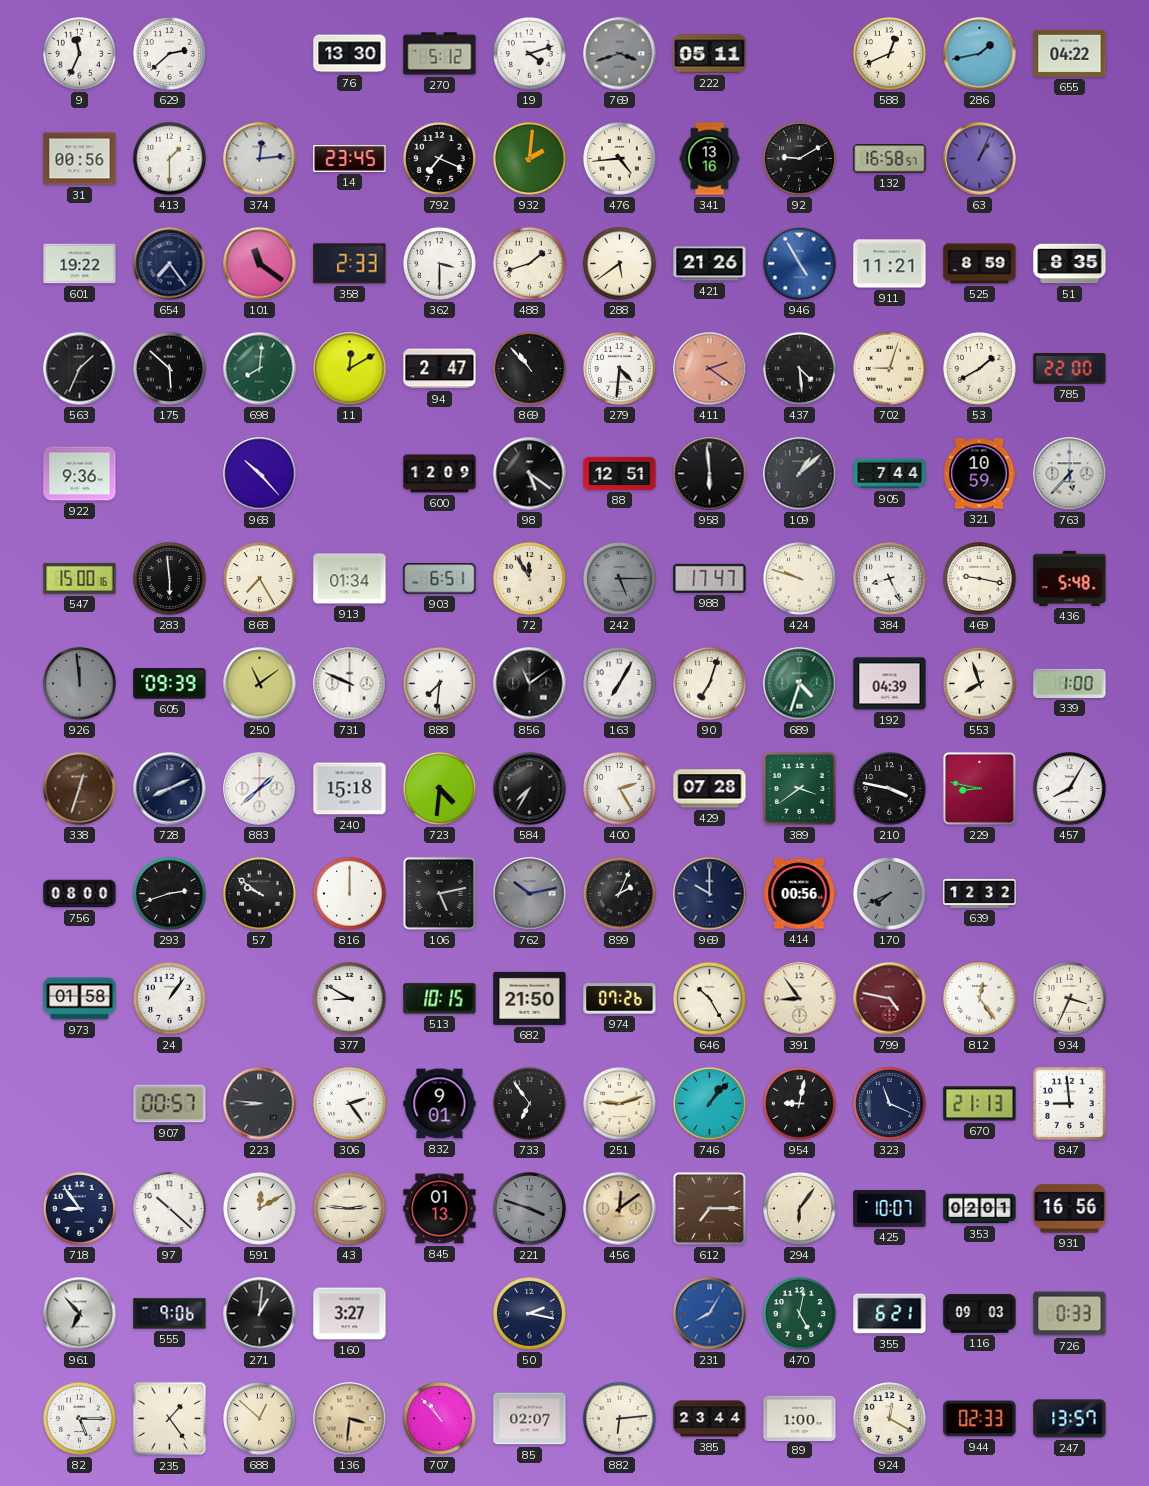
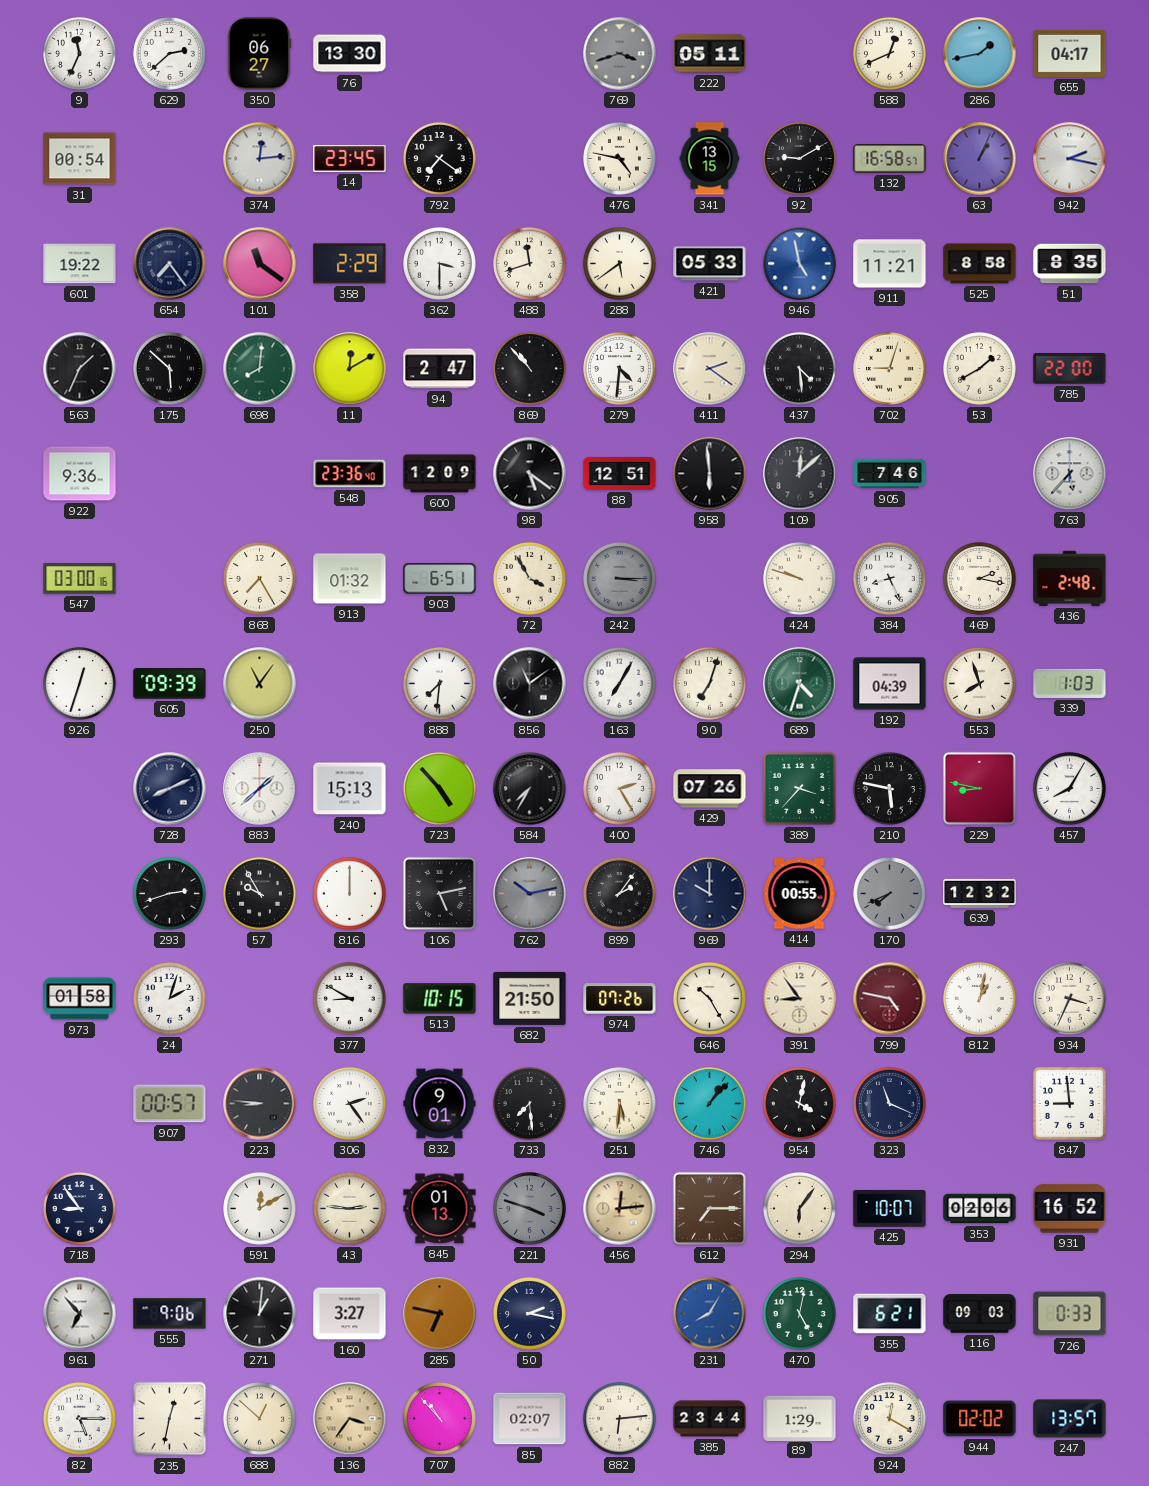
350: none -> 06:27
270: 5:12 -> none
19: 4:12 -> none
655: 04:22 -> 04:17
31: 00:56 -> 00:54
413: 1:30 -> none
792: 7:19 -> 7:21
932: 2:01 -> none
476: 4:44 -> 4:47
341: 13:16 -> 13:15
942: none -> 2:17
358: 2:33 -> 2:29
488: 1:42 -> 11:42
421: 21:26 -> 05:33
946: 4:55 -> 4:58
525: 8:59 -> 8:58
411 dial: salmon -> cream
968: 10:23 -> none
548: none -> 23:36
109: 1:08 -> 12:08
905: 7:44 -> 7:46
321: 10:59 -> none
547: 15:00 -> 03:00
283: 5:59 -> none
913: 01:34 -> 01:32
72: 11:55 -> 3:55
242: 5:15 -> 3:15
988: 17:47 -> none
469: 9:17 -> 2:17
436: 5:48 -> 2:48
926: 11:59 -> 12:33
926 dial: grey -> white
250: 11:09 -> 11:06
731: 9:49 -> none
339: 1:00 -> 1:03
338: 12:33 -> none
240: 15:18 -> 15:13
723: 4:31 -> 4:53
429: 07:28 -> 07:26
389: 3:39 -> 3:37
210: 3:47 -> 5:47
756: 08:00 -> none
57: 9:51 -> 9:55
899: 2:04 -> 2:06
414: 00:56 -> 00:55
24: 1:06 -> 2:03
812: 12:24 -> 1:02
733: 6:54 -> 7:29
251: 9:12 -> 5:31
954: 9:02 -> 4:02
670: 21:13 -> none
97: 10:22 -> none
456: 12:09 -> 12:14
353: 02:01 -> 02:06
931: 16:56 -> 16:52
285: none -> 6:47
235: 1:24 -> 12:32
136: 3:31 -> 3:36
89: 1:00 -> 1:29
944: 02:33 -> 02:02
